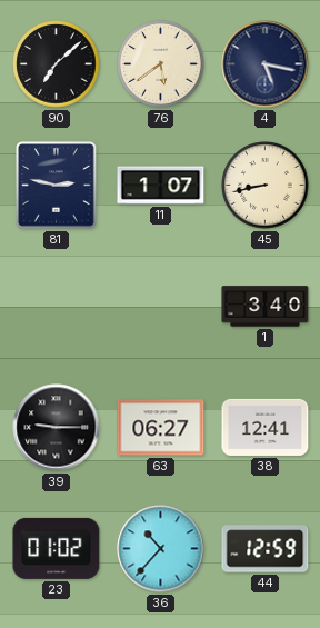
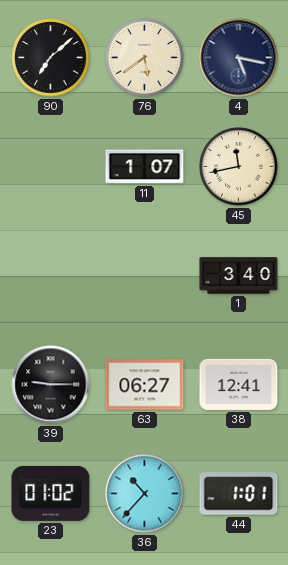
81: 2:47 -> none
45: 8:43 -> 11:43
44: 12:59 -> 1:01
